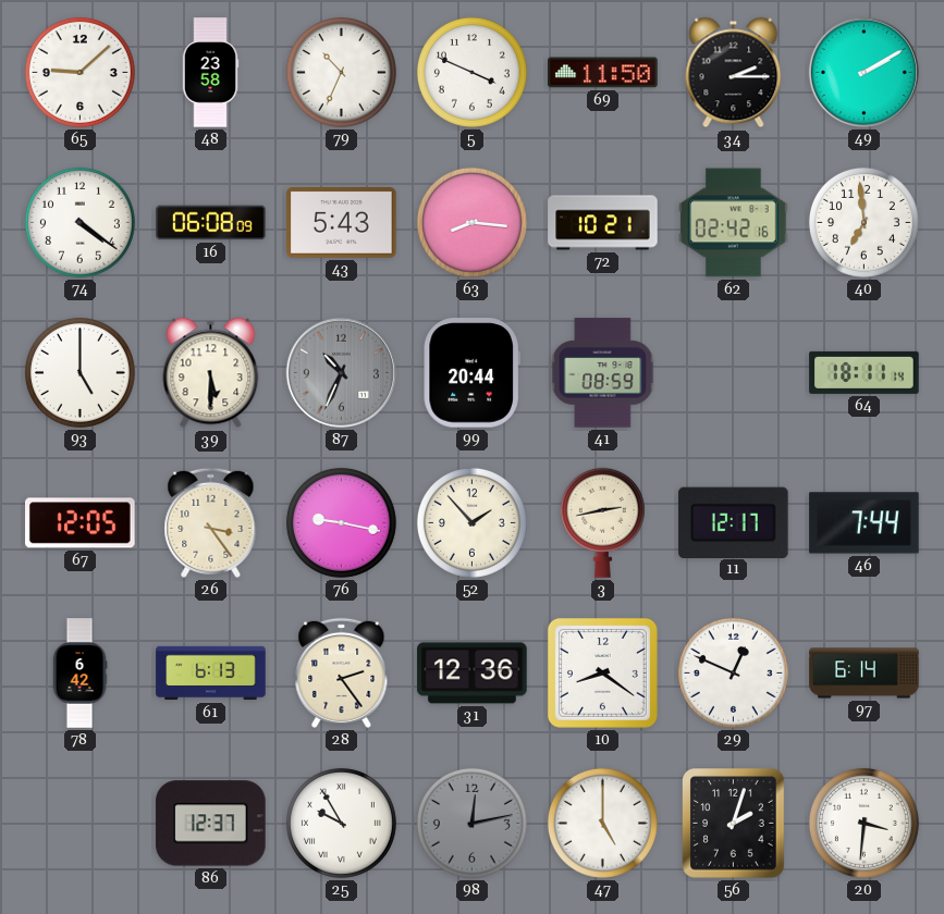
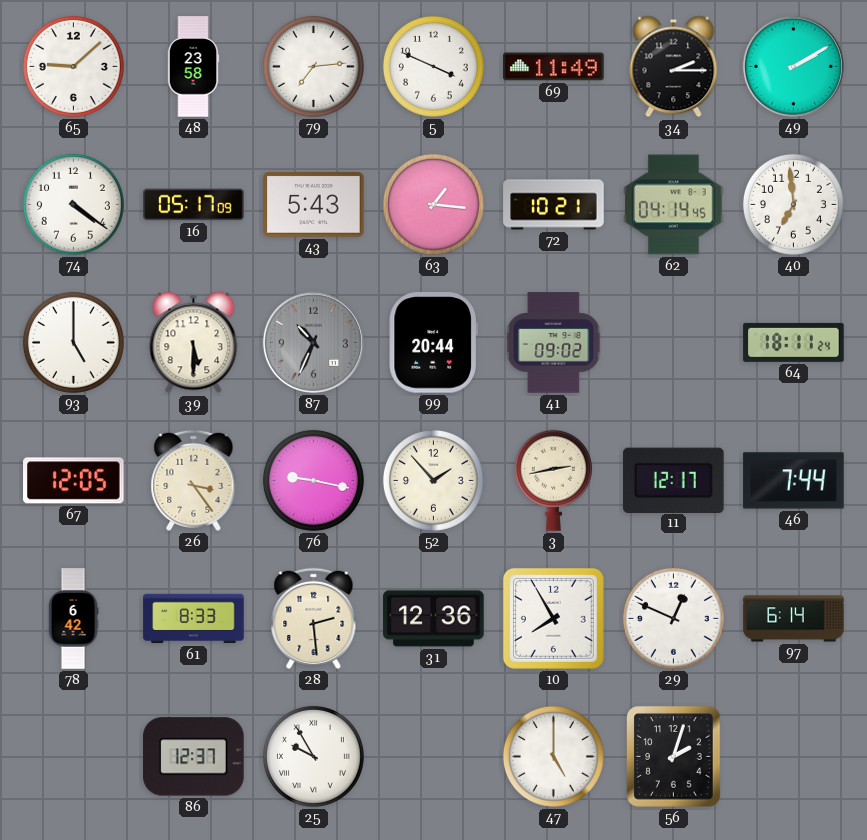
79: 10:34 -> 7:14
69: 11:50 -> 11:49
16: 06:08 -> 05:17
63: 8:16 -> 1:16
62: 02:42 -> 04:14
41: 08:59 -> 09:02
64: 18:11:14 -> 18:11:24
61: 6:13 -> 8:33
28: 2:24 -> 2:29
10: 8:21 -> 7:55
98: 12:13 -> none
20: 3:31 -> none
